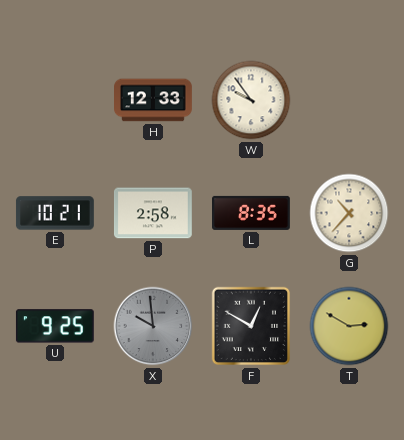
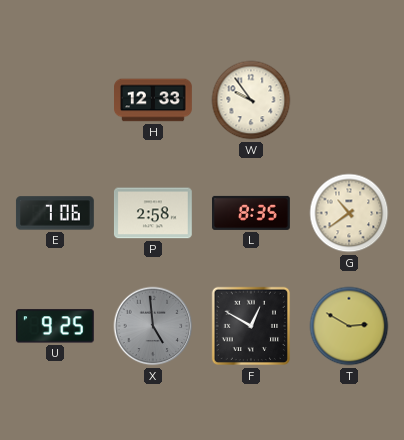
E: 10:21 -> 7:06
G: 10:37 -> 10:39
X: 9:59 -> 4:59
